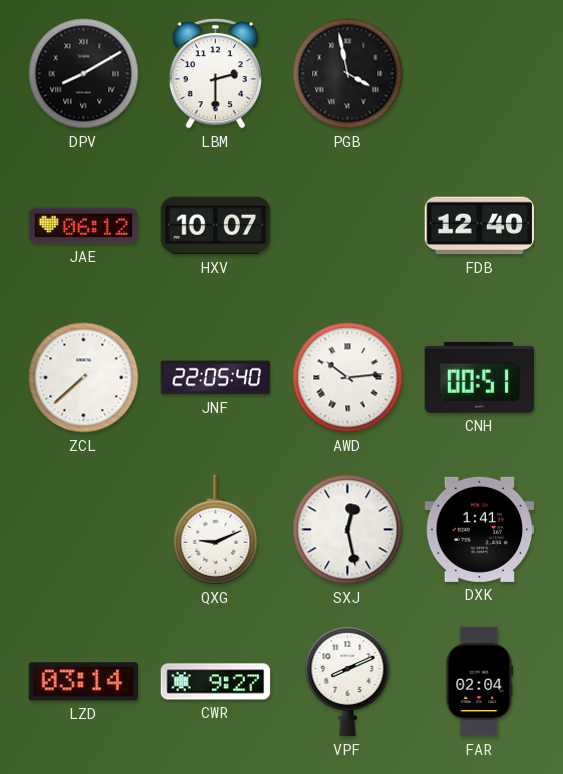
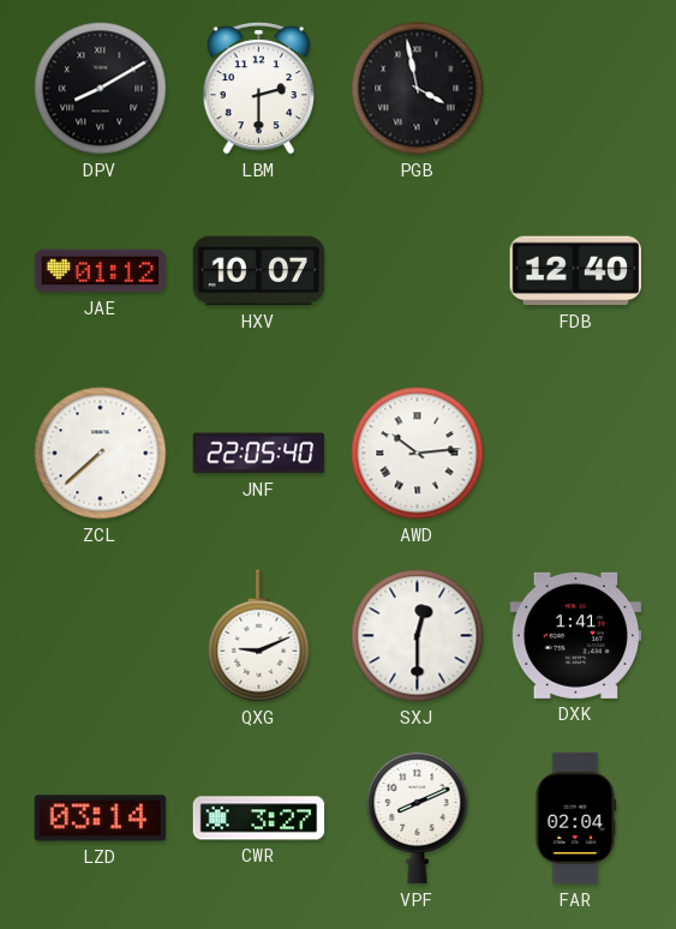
JAE: 06:12 -> 01:12
CNH: 00:51 -> none
SXJ: 12:28 -> 12:30
CWR: 9:27 -> 3:27
